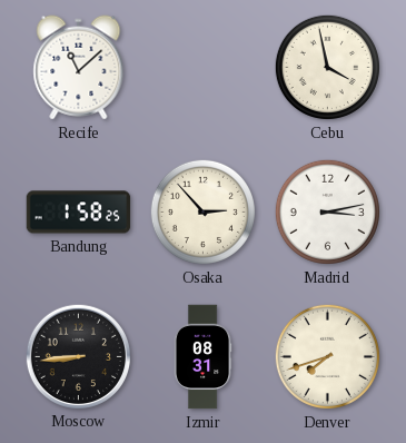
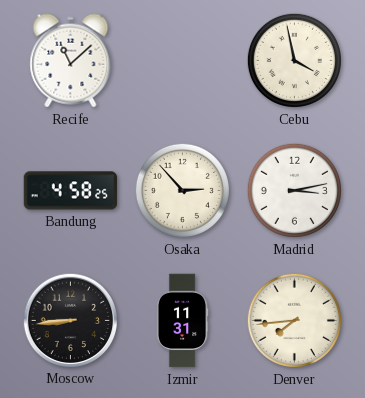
Bandung: 1:58 -> 4:58
Izmir: 08:31 -> 11:31
Denver: 7:42 -> 7:44
